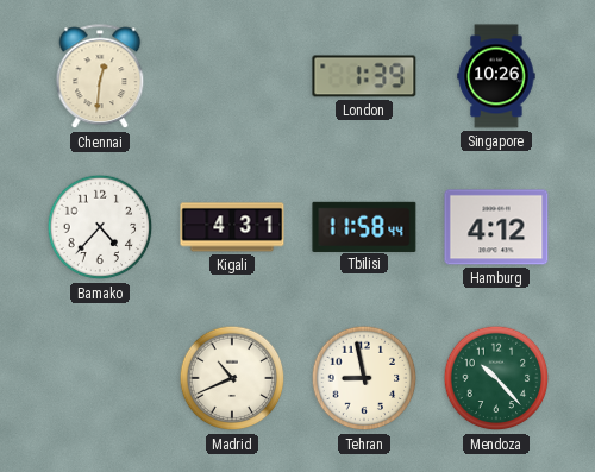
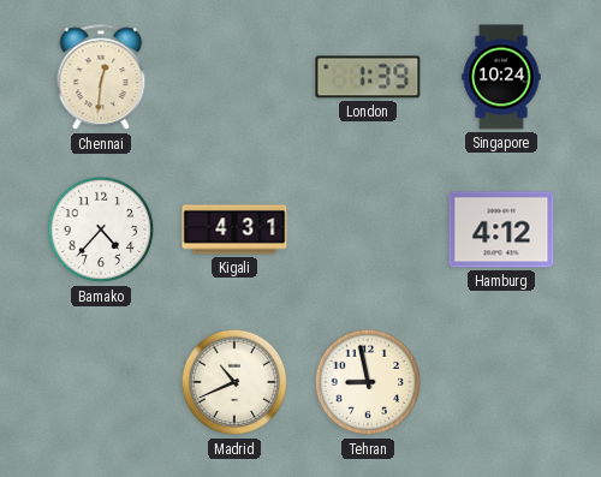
Singapore: 10:26 -> 10:24
Tbilisi: 11:58 -> none
Mendoza: 10:23 -> none
